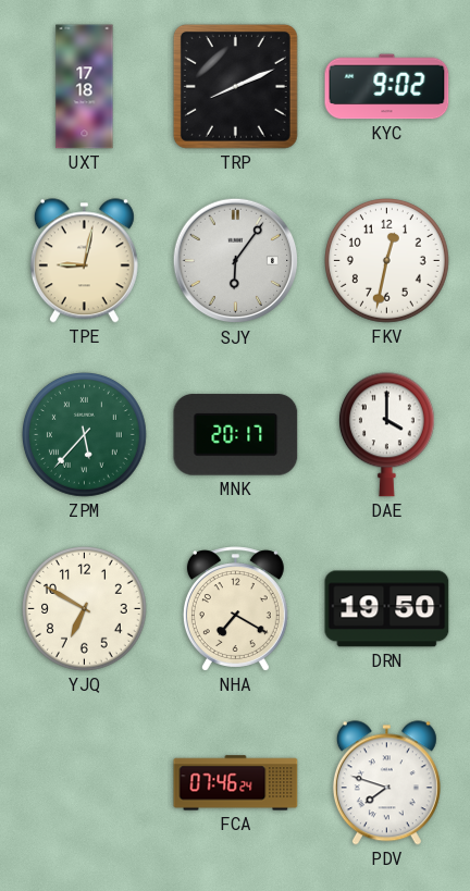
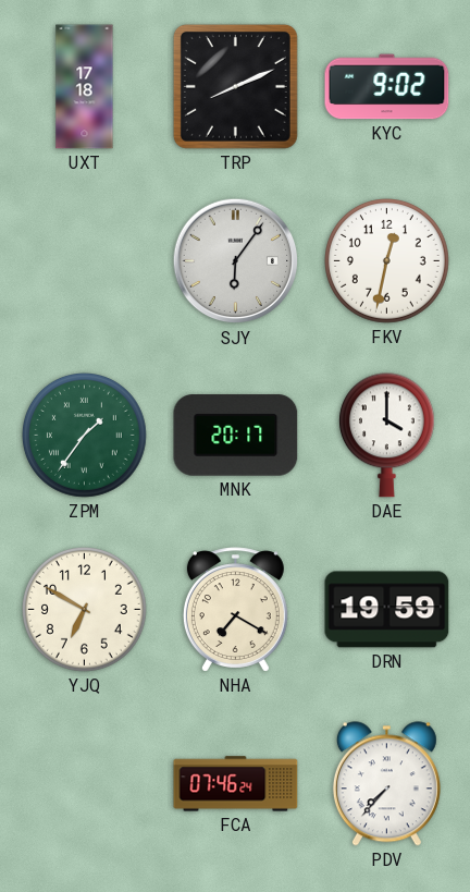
TPE: 9:02 -> none
ZPM: 5:37 -> 1:36
DRN: 19:50 -> 19:59
PDV: 7:48 -> 7:37
